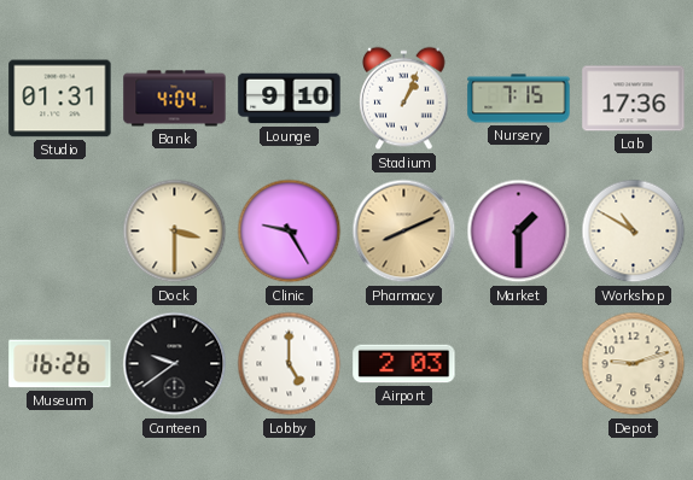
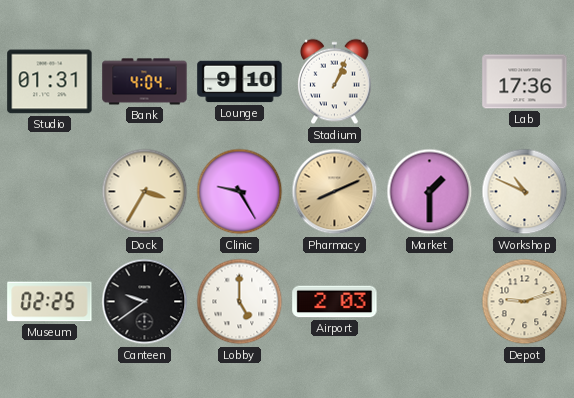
Nursery: 7:15 -> none
Dock: 3:30 -> 3:35
Workshop: 10:50 -> 10:49
Museum: 16:26 -> 02:25
